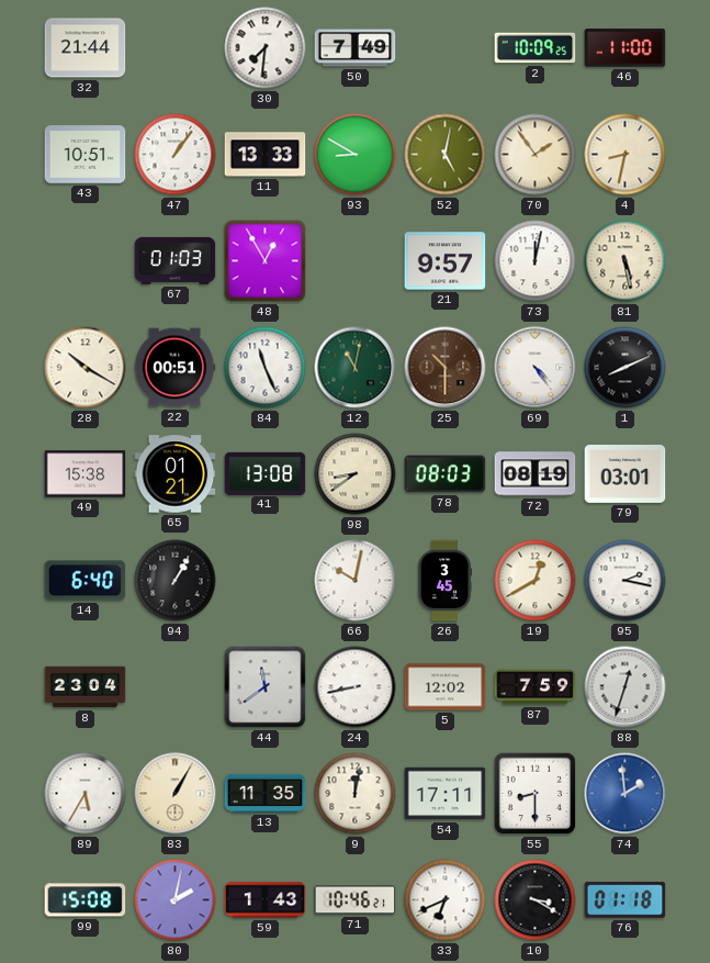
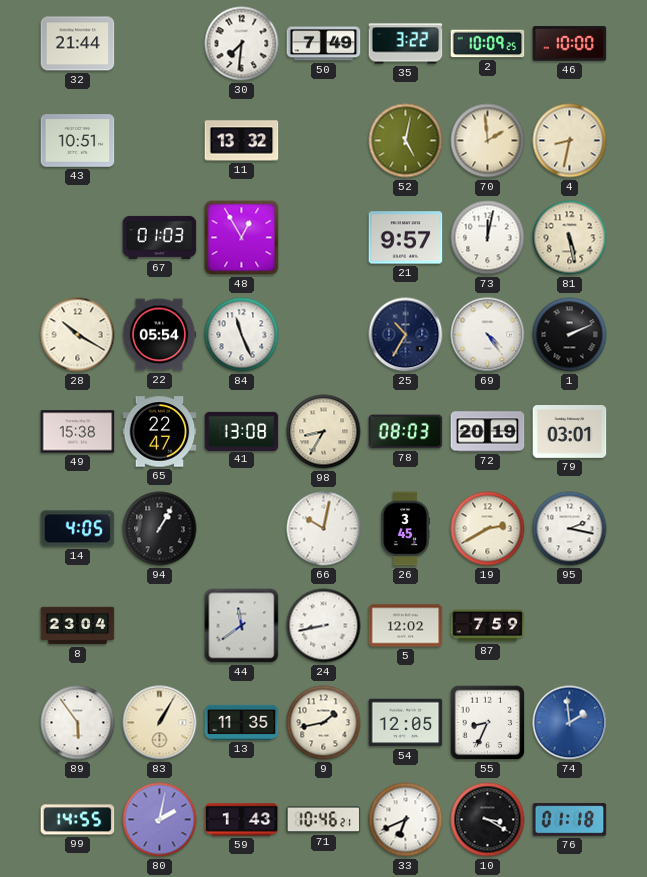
35: none -> 3:22
46: 11:00 -> 10:00
47: 1:06 -> none
11: 13:33 -> 13:32
93: 8:50 -> none
70: 1:54 -> 1:59
22: 00:51 -> 05:54
12: 11:02 -> none
25: 10:30 -> 10:35
25 dial: brown -> navy
1: 8:11 -> 2:11
65: 01:21 -> 22:47
98: 8:39 -> 8:35
72: 08:19 -> 20:19
14: 6:40 -> 4:05
19: 12:40 -> 2:40
88: 12:33 -> none
89: 5:35 -> 5:54
9: 12:02 -> 1:43
54: 17:11 -> 12:05
55: 8:30 -> 8:34
99: 15:08 -> 14:55
